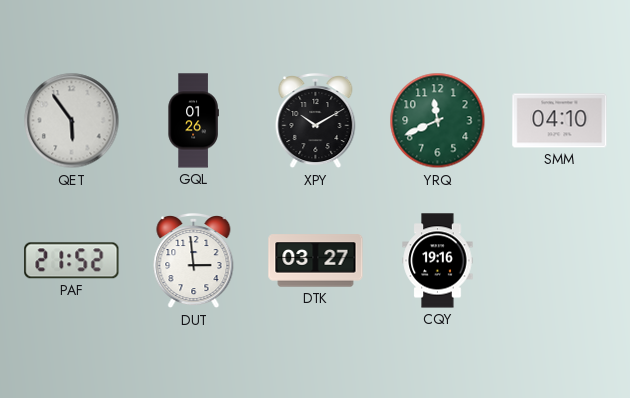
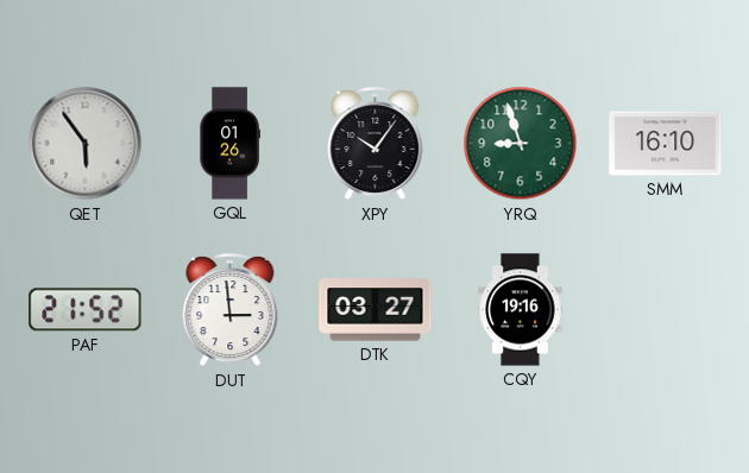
XPY: 10:10 -> 10:06
YRQ: 11:41 -> 8:57
SMM: 04:10 -> 16:10
